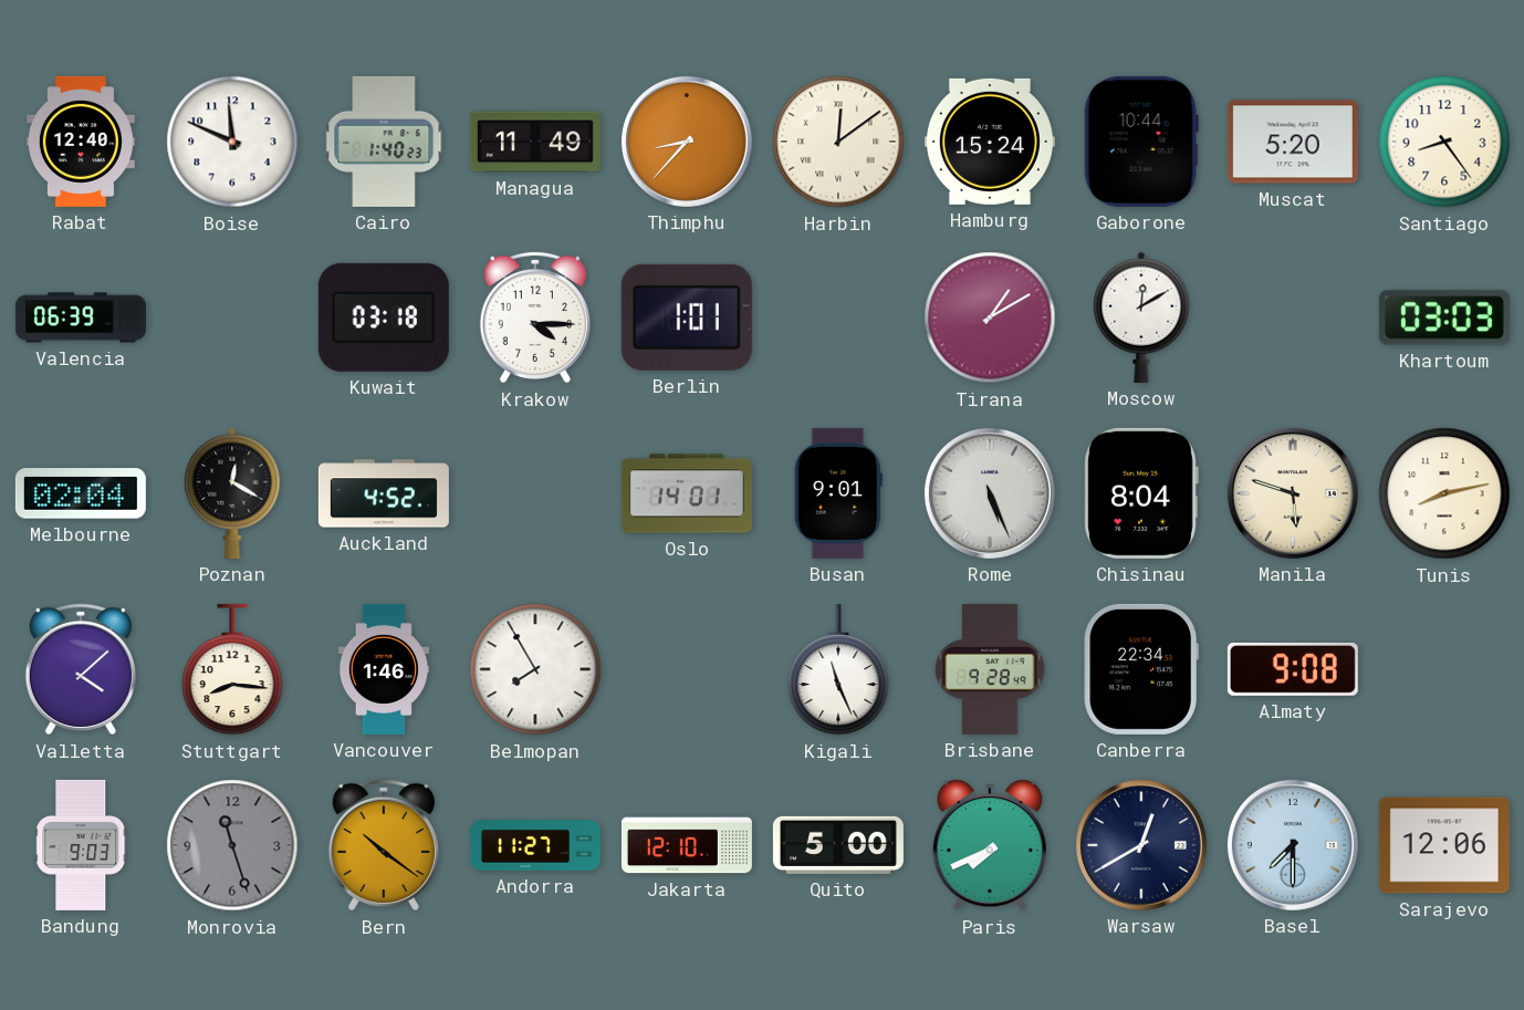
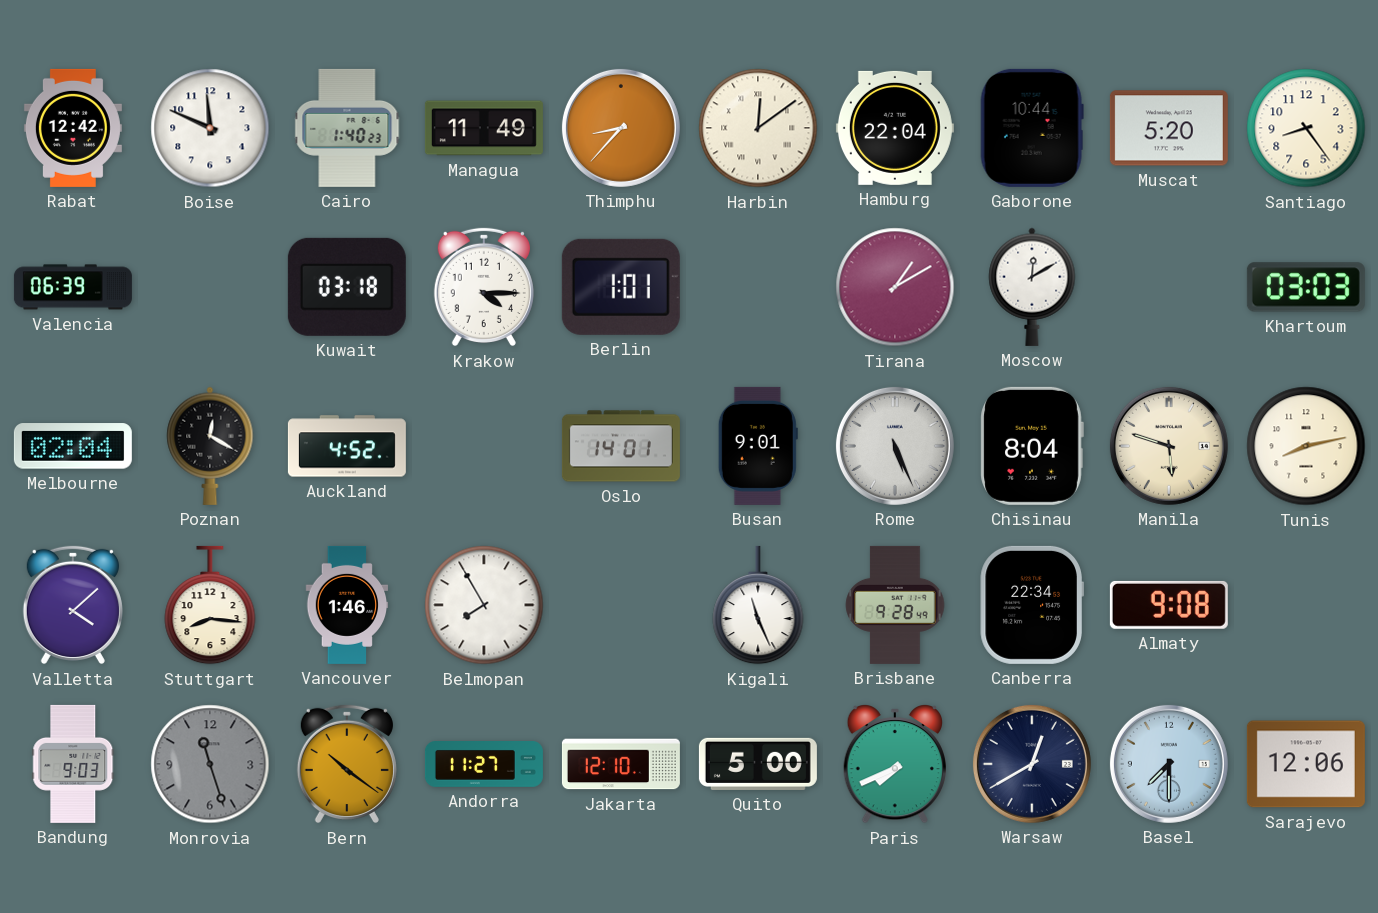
Rabat: 12:40 -> 12:42
Hamburg: 15:24 -> 22:04
